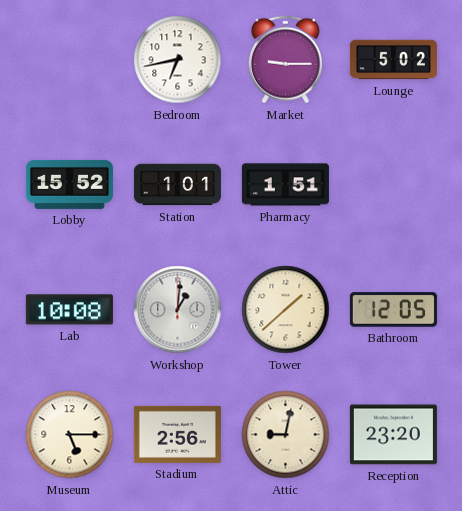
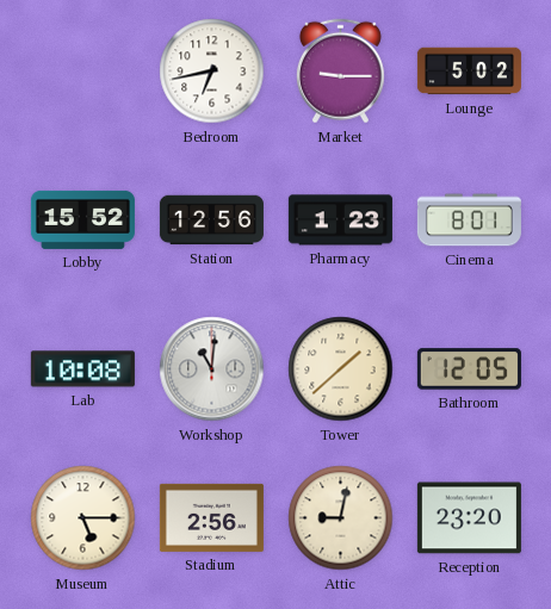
Station: 1:01 -> 12:56
Pharmacy: 1:51 -> 1:23
Cinema: none -> 8:01
Workshop: 1:01 -> 11:01
